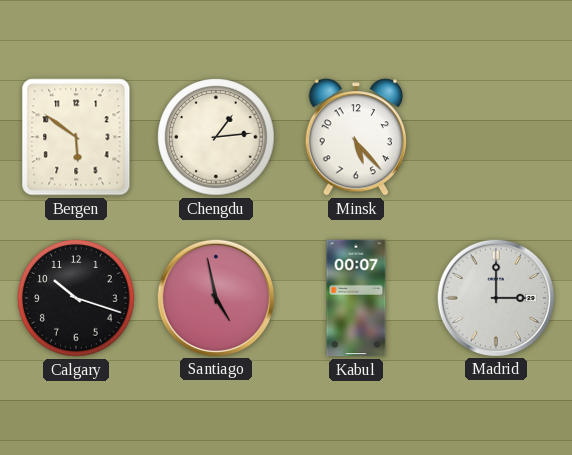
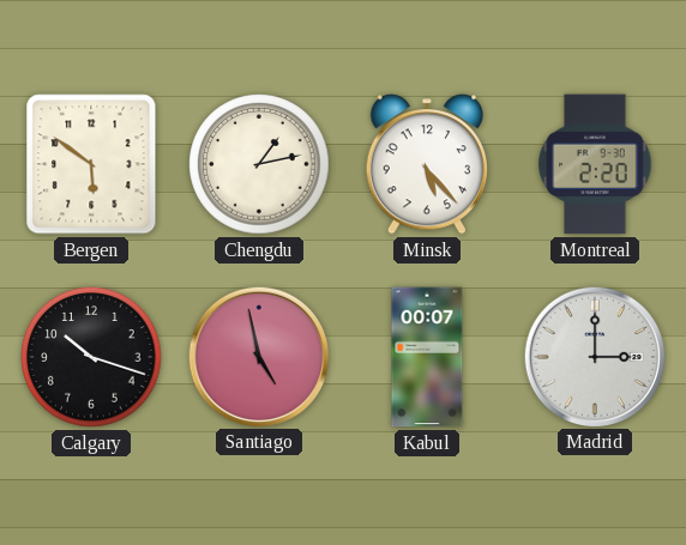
Chengdu: 1:14 -> 1:13
Montreal: none -> 2:20
